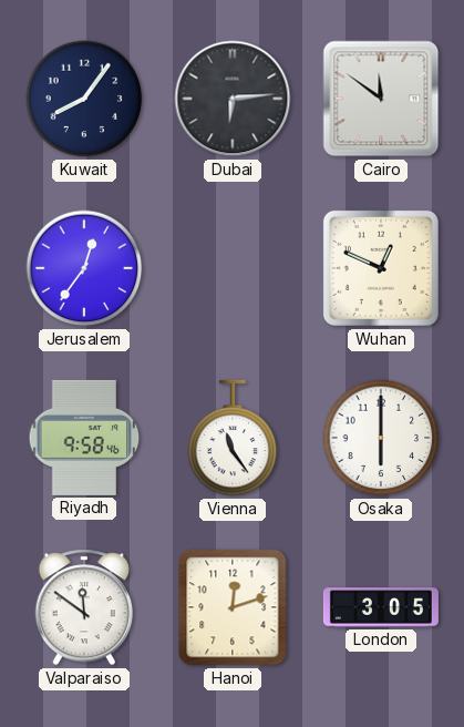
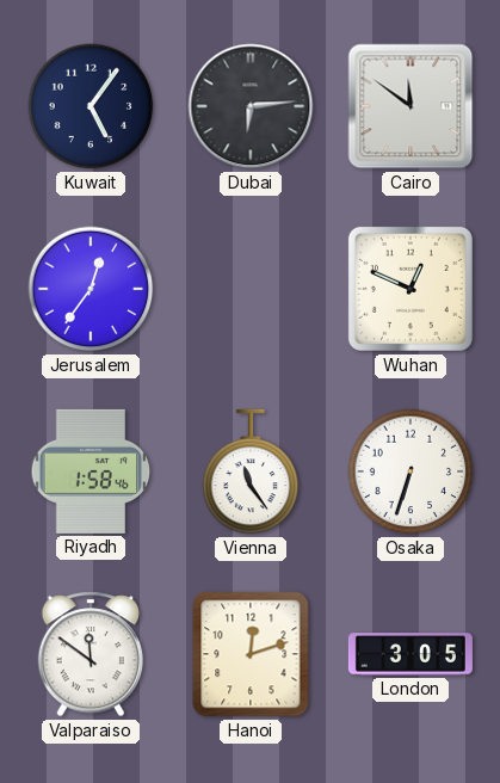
Kuwait: 8:06 -> 5:06
Riyadh: 9:58 -> 1:58
Osaka: 6:00 -> 6:33
